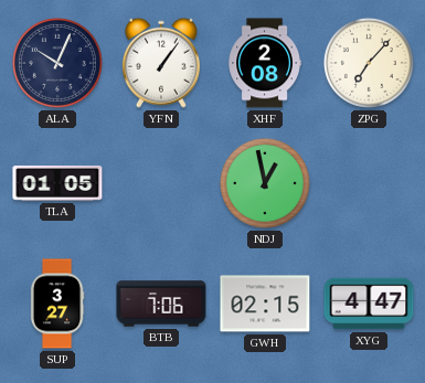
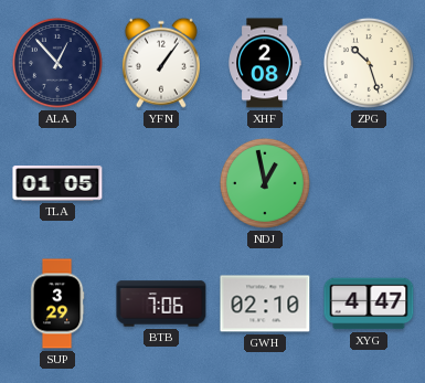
ALA: 10:04 -> 12:53
ZPG: 7:07 -> 10:27
SUP: 3:27 -> 3:29
GWH: 02:15 -> 02:10
